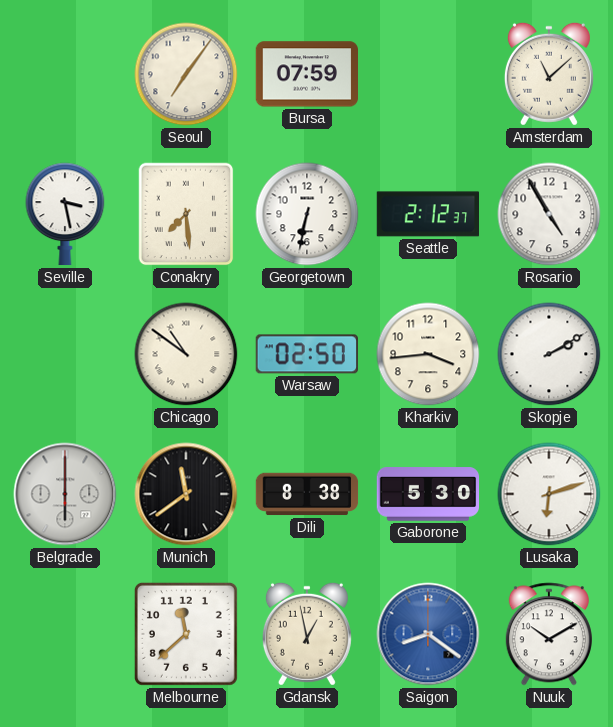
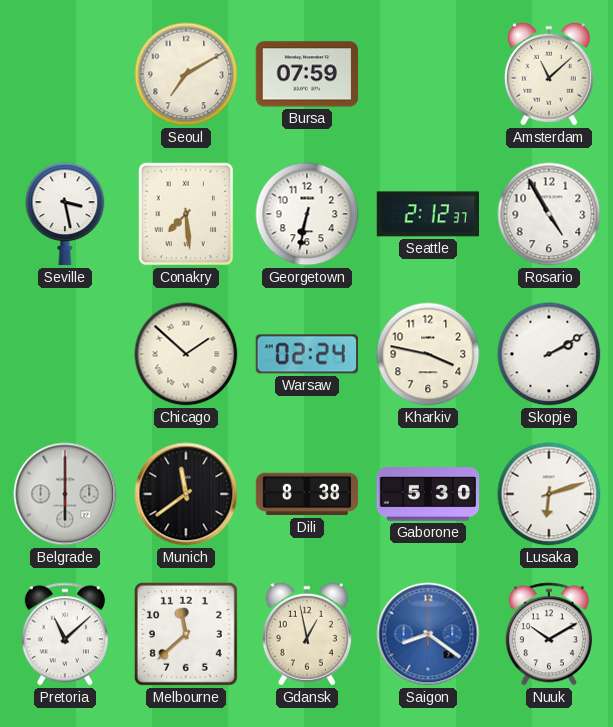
Seoul: 7:06 -> 7:10
Chicago: 10:51 -> 1:52
Warsaw: 02:50 -> 02:24
Kharkiv: 3:44 -> 3:47
Pretoria: none -> 11:08
